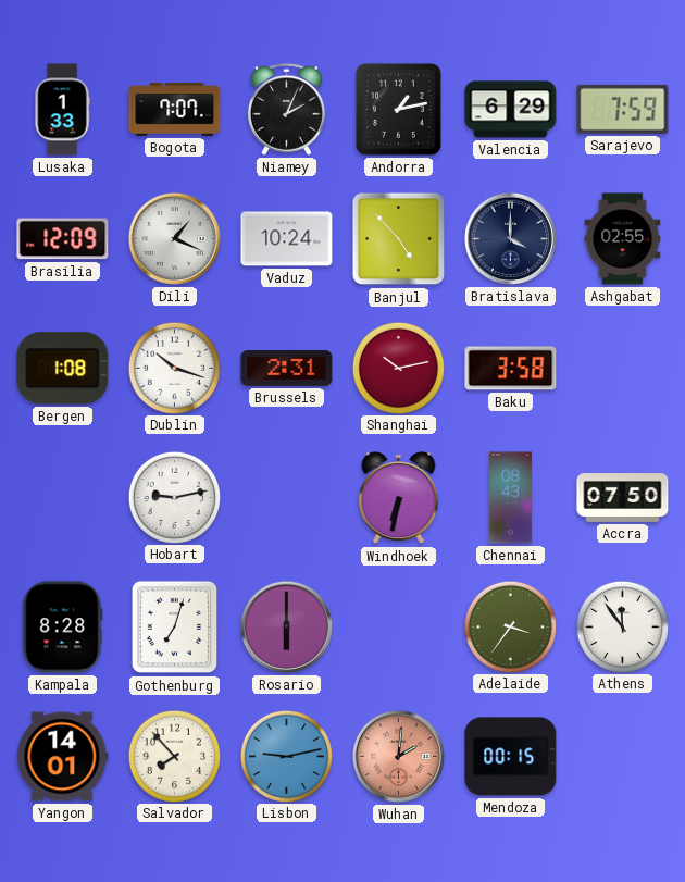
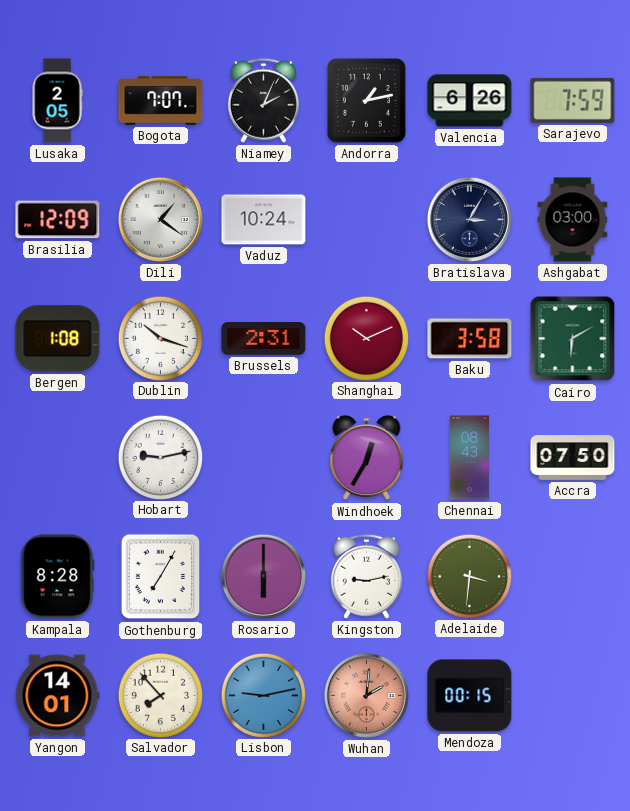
Lusaka: 1:33 -> 2:05
Valencia: 6:29 -> 6:26
Dili: 1:19 -> 1:21
Banjul: 4:53 -> none
Bratislava: 4:00 -> 3:05
Ashgabat: 02:55 -> 03:00
Shanghai: 10:13 -> 10:11
Cairo: none -> 6:10
Windhoek: 6:32 -> 12:35
Gothenburg: 7:03 -> 7:05
Kingston: none -> 9:13
Adelaide: 3:36 -> 3:31
Athens: 11:54 -> none
